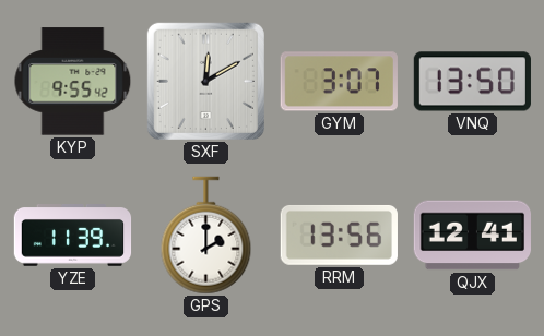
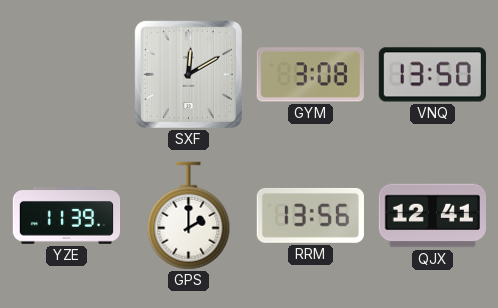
KYP: 9:55 -> none
GYM: 3:07 -> 3:08
